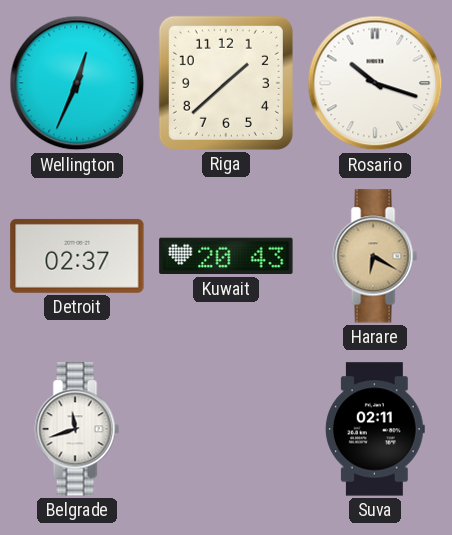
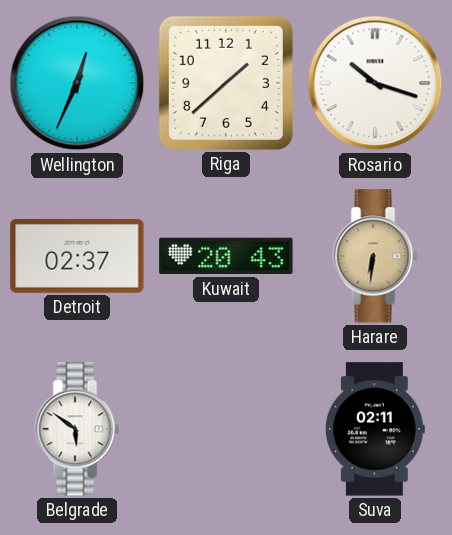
Harare: 6:20 -> 6:31
Belgrade: 11:42 -> 5:51
